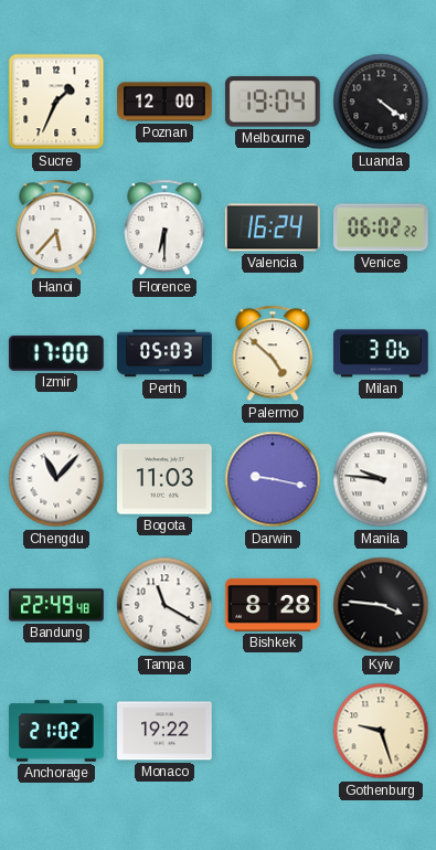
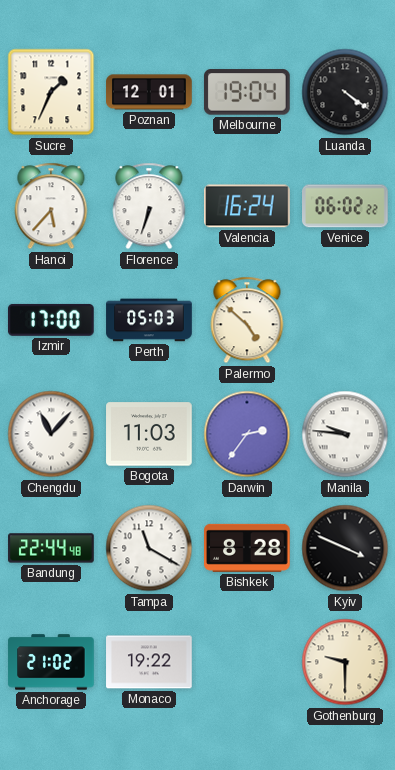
Poznan: 12:00 -> 12:01
Florence: 6:30 -> 6:33
Milan: 3:06 -> none
Darwin: 9:17 -> 2:36
Bandung: 22:49 -> 22:44
Kyiv: 3:46 -> 3:49
Gothenburg: 9:27 -> 9:30
